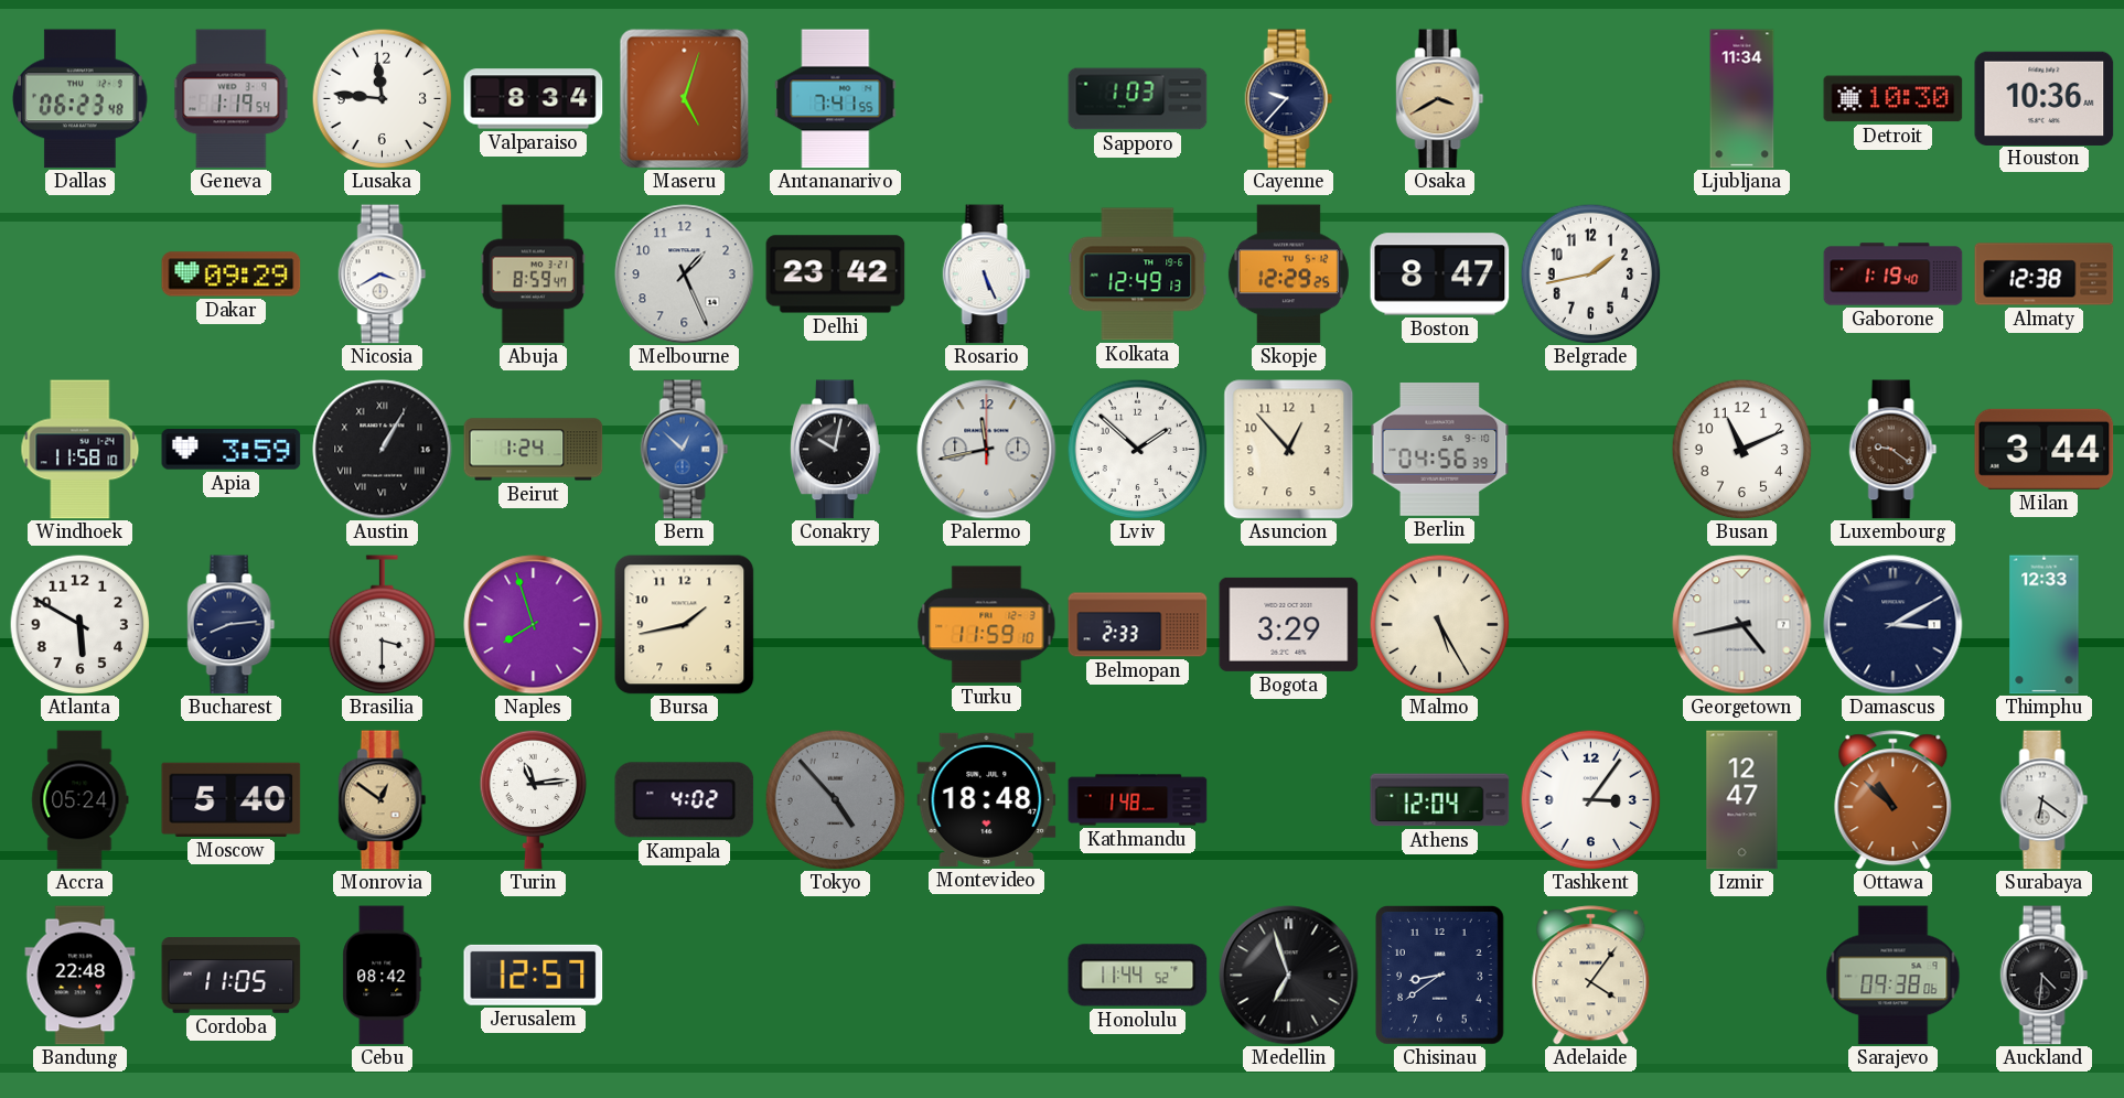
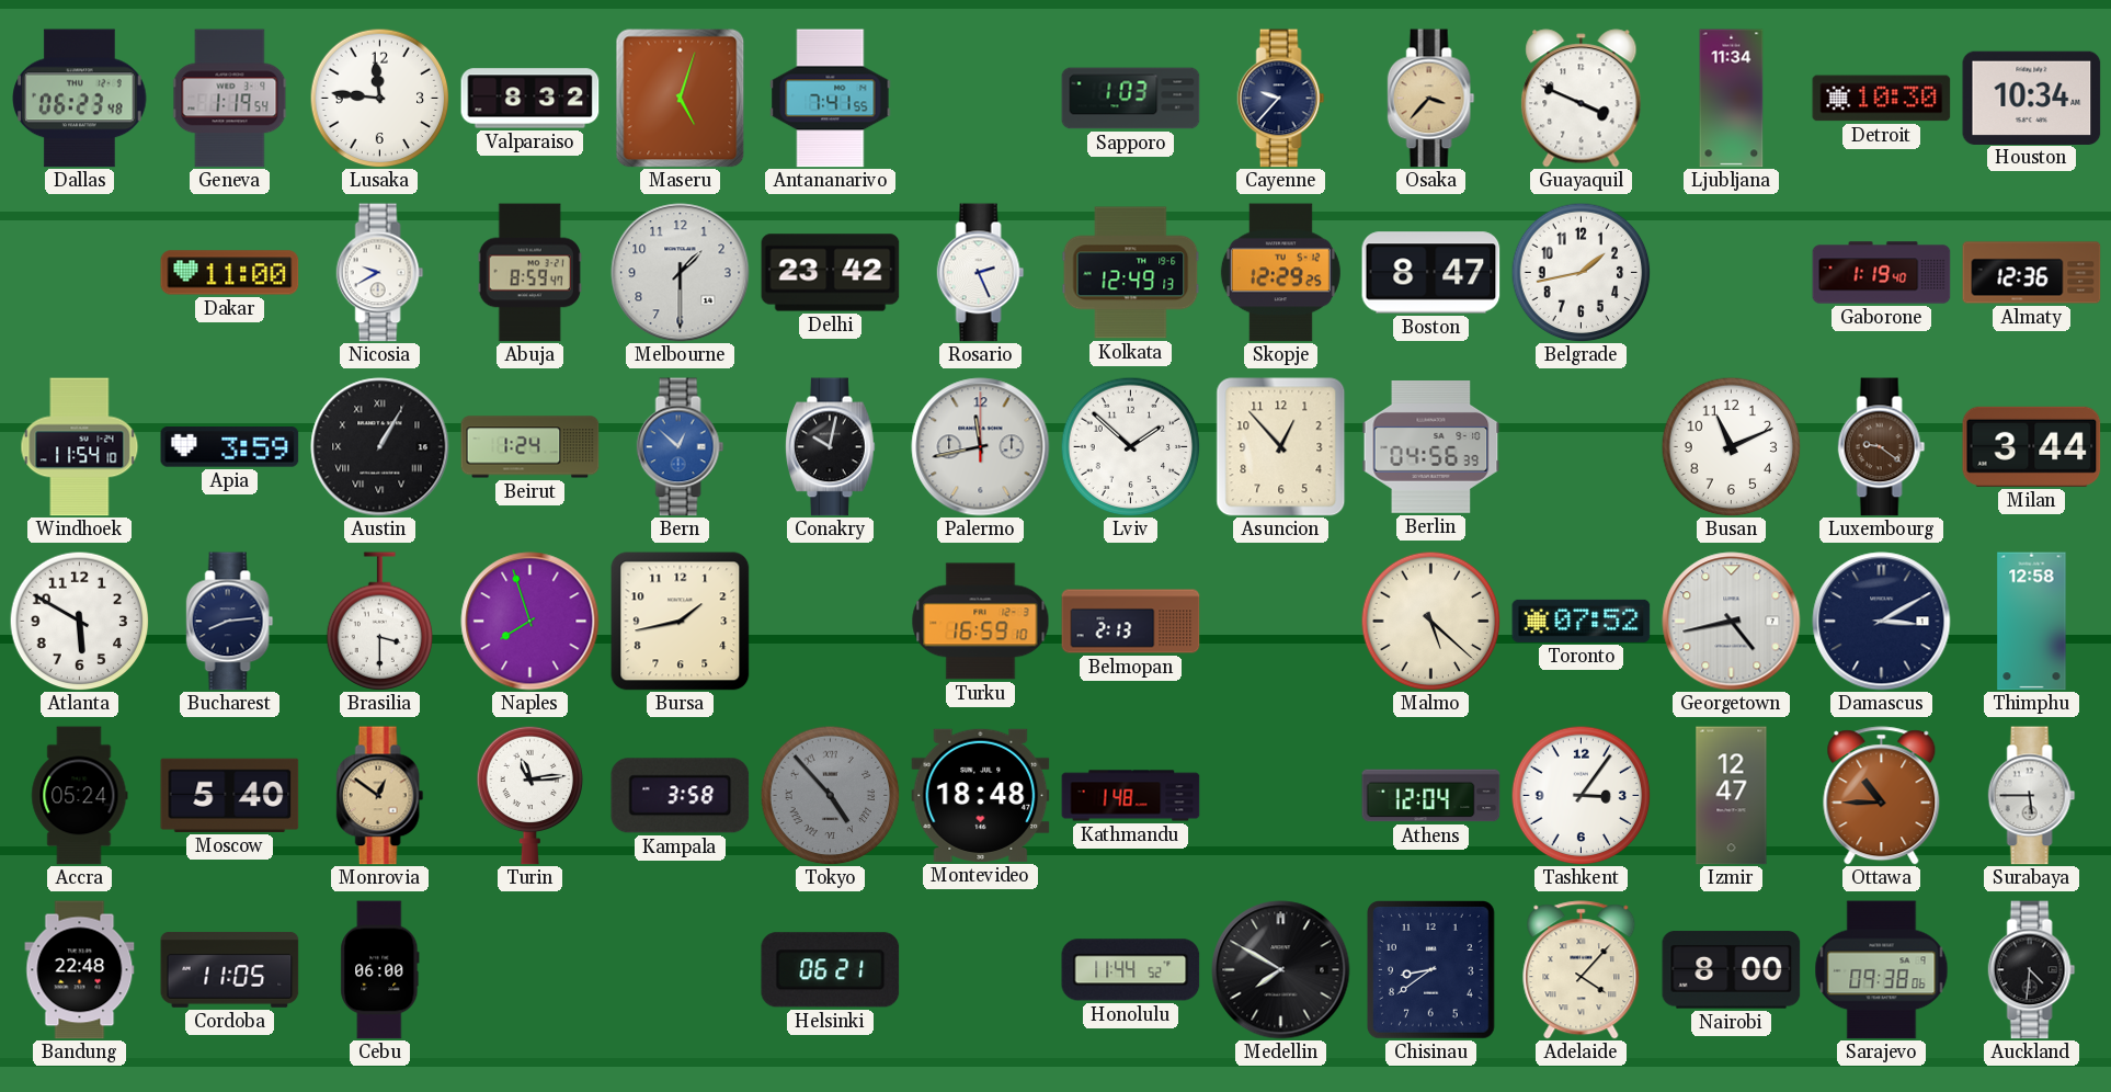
Valparaiso: 8:34 -> 8:32
Osaka: 3:40 -> 3:37
Guayaquil: none -> 3:49
Houston: 10:36 -> 10:34
Dakar: 09:29 -> 11:00
Nicosia: 3:40 -> 9:40
Melbourne: 1:26 -> 1:30
Rosario: 5:26 -> 2:26
Almaty: 12:38 -> 12:36
Windhoek: 11:58 -> 11:54
Turku: 11:59 -> 16:59
Belmopan: 2:33 -> 2:13
Bogota: 3:29 -> none
Malmo: 5:25 -> 5:22
Toronto: none -> 07:52
Thimphu: 12:33 -> 12:58
Kampala: 4:02 -> 3:58
Tokyo numerals: Arabic -> Roman
Ottawa: 10:52 -> 10:45
Surabaya: 6:21 -> 5:45
Cebu: 08:42 -> 06:00
Jerusalem: 12:57 -> none
Helsinki: none -> 06:21
Medellin: 6:57 -> 7:50
Adelaide: 4:06 -> 4:07
Nairobi: none -> 8:00
